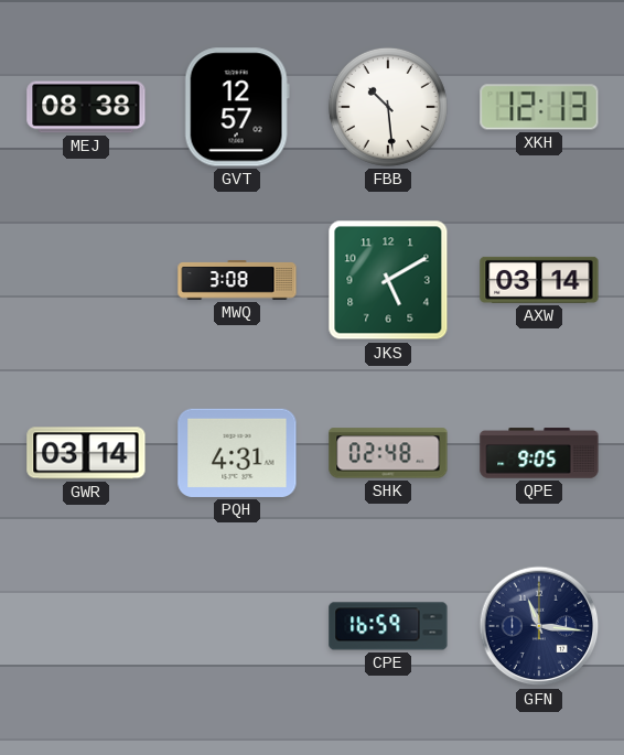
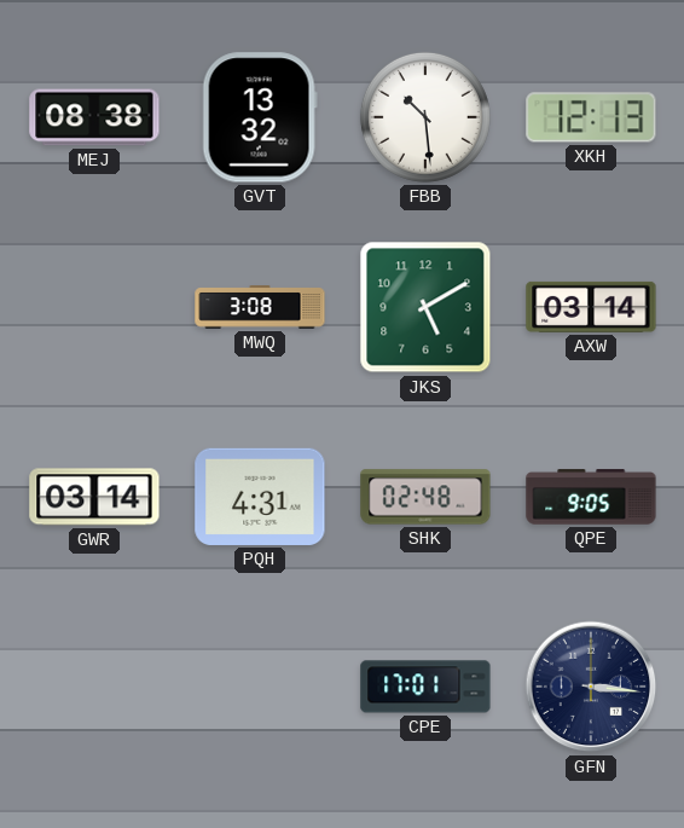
GVT: 12:57 -> 13:32
CPE: 16:59 -> 17:01
GFN: 11:16 -> 3:16
